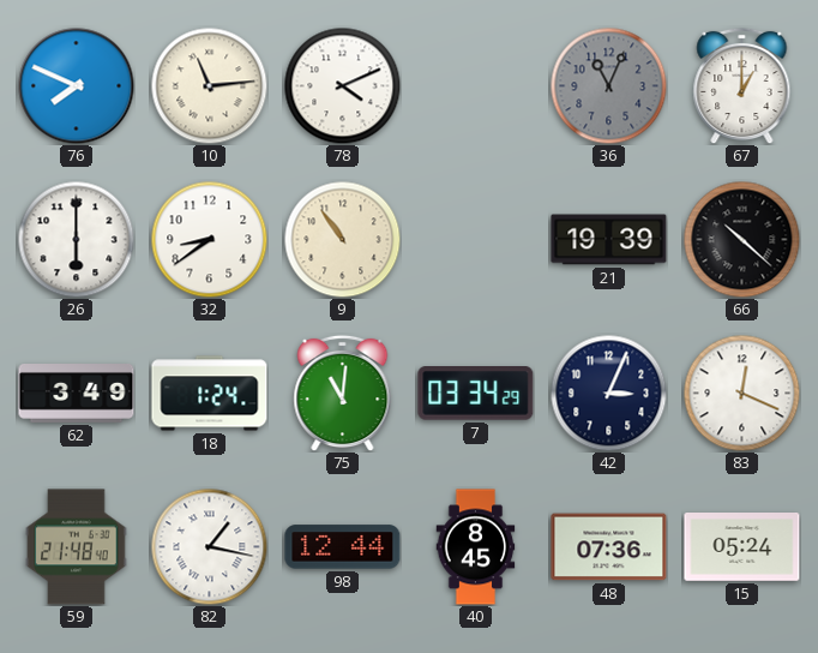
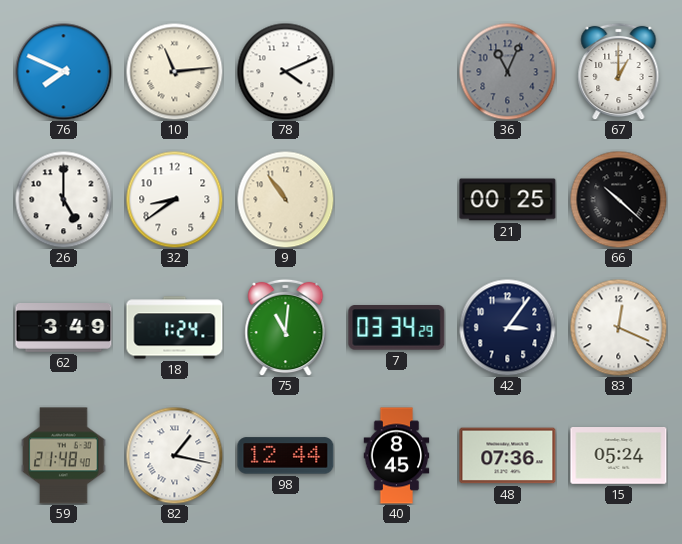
26: 6:00 -> 5:00
21: 19:39 -> 00:25
42: 3:04 -> 3:06
